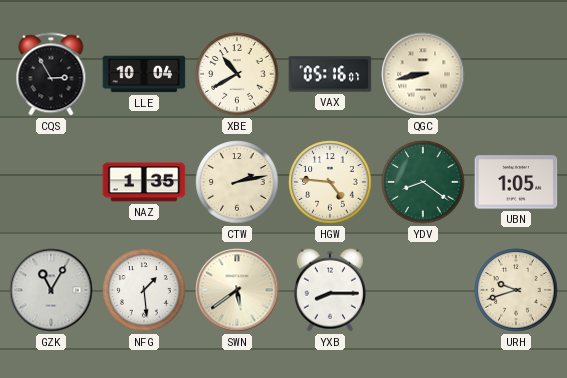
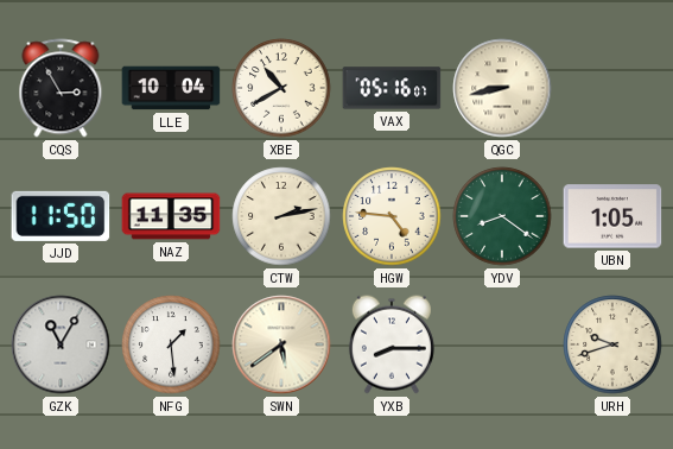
JJD: none -> 11:50
NAZ: 1:35 -> 11:35
